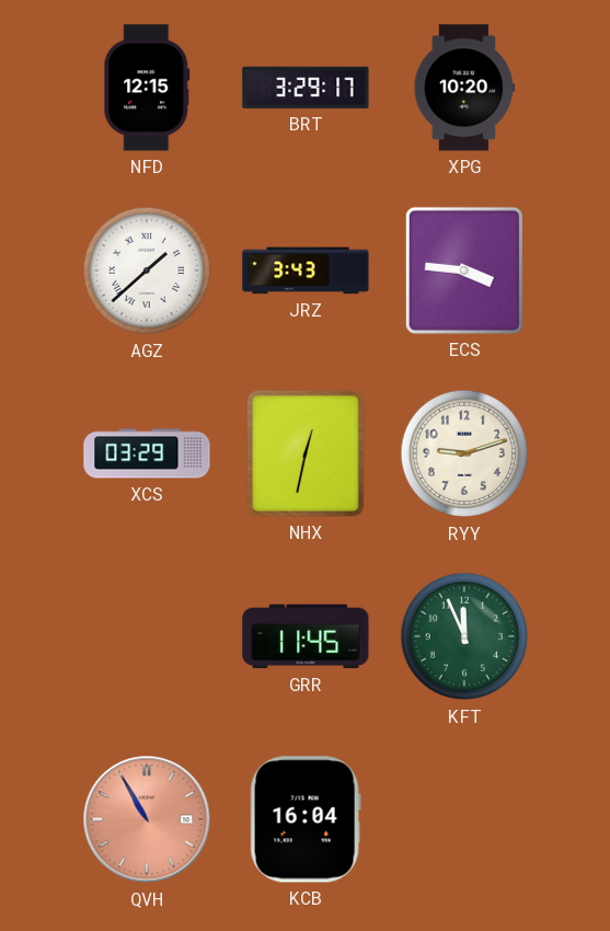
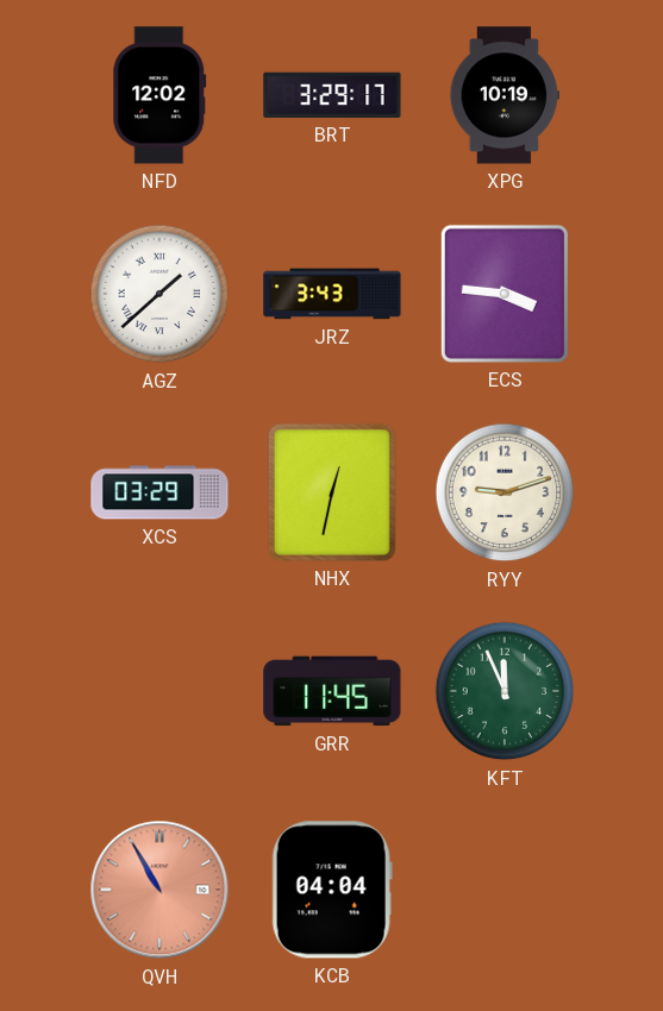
NFD: 12:15 -> 12:02
XPG: 10:20 -> 10:19
KCB: 16:04 -> 04:04
